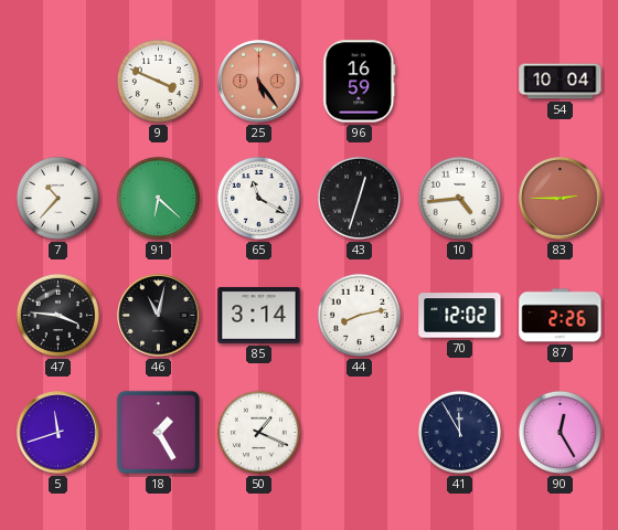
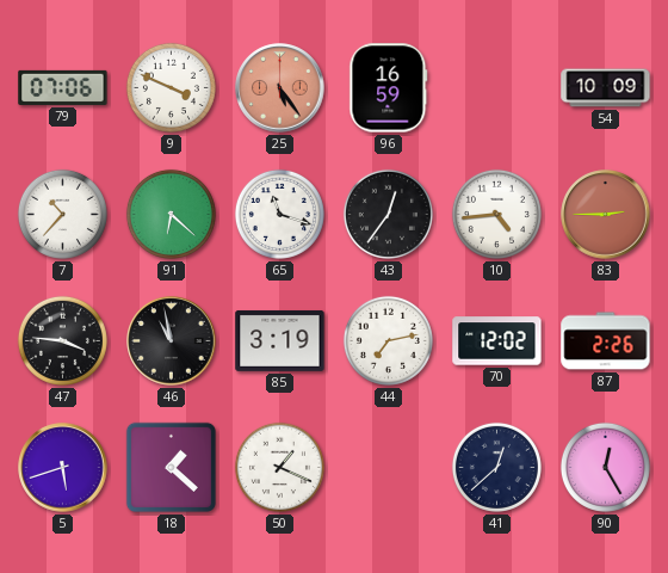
79: none -> 07:06
54: 10:04 -> 10:09
65: 11:20 -> 11:18
43: 12:33 -> 12:36
46: 11:02 -> 10:58
85: 3:14 -> 3:19
44: 8:13 -> 7:13
5: 11:42 -> 5:42
18: 1:25 -> 1:22
41: 11:55 -> 12:38
